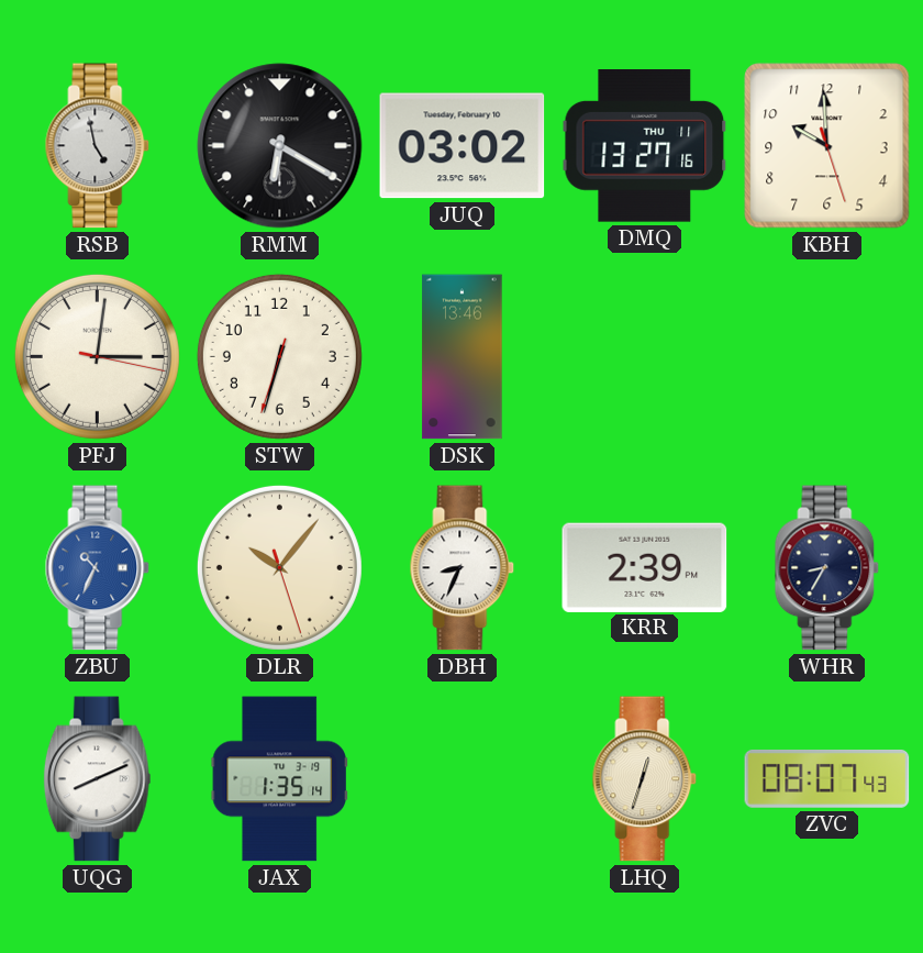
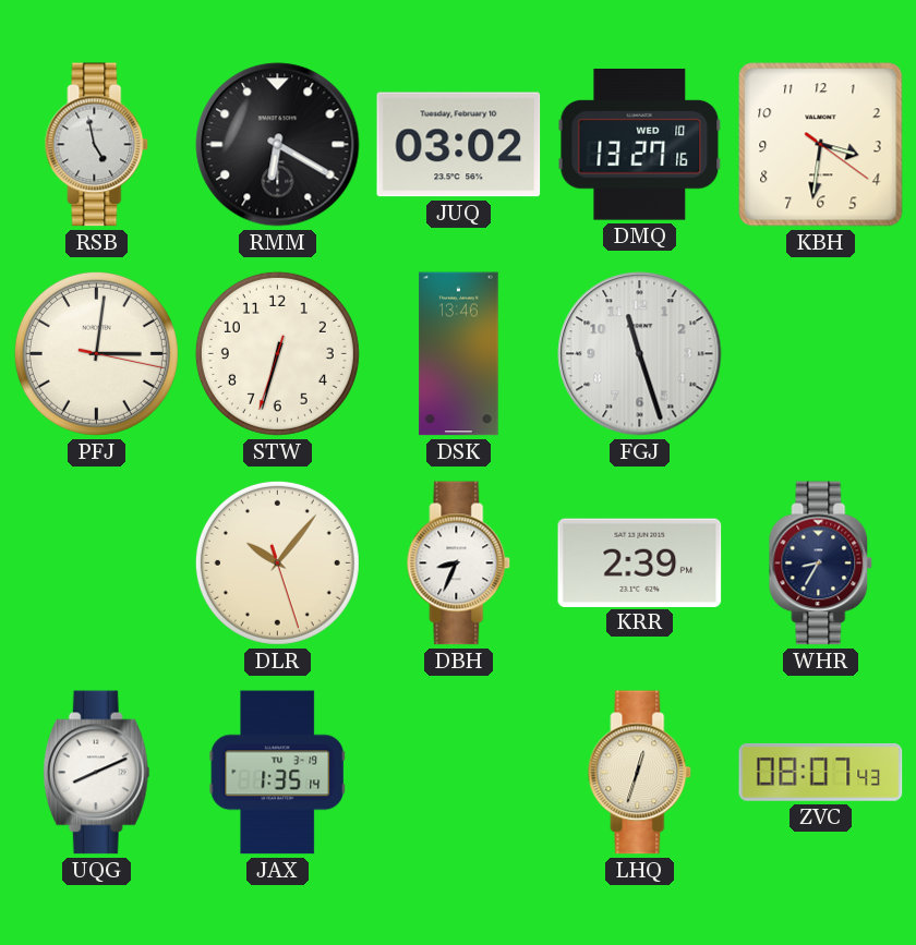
DMQ date: THU 11 -> WED 10
KBH: 9:59 -> 3:31
FGJ: none -> 11:27
ZBU: 10:34 -> none
